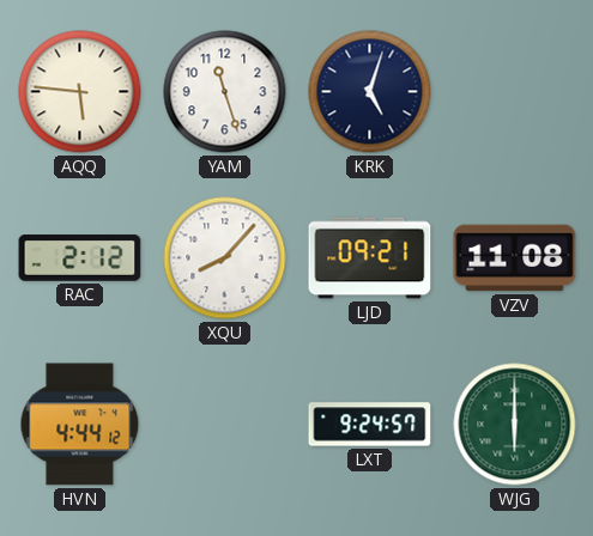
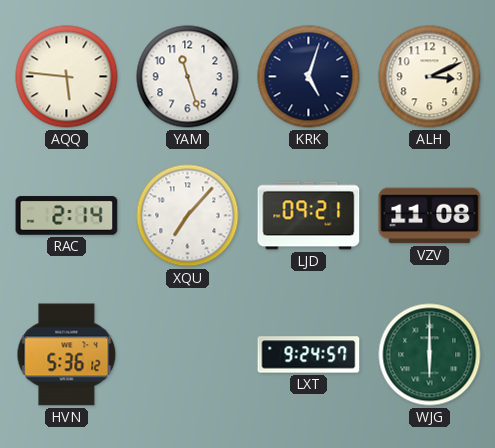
ALH: none -> 3:11
RAC: 2:12 -> 2:14
XQU: 8:07 -> 7:07
HVN: 4:44 -> 5:36
